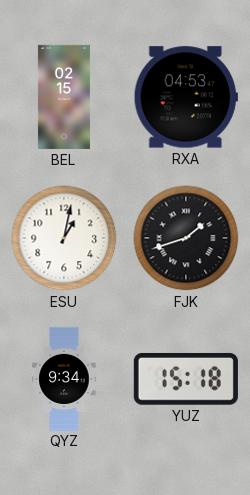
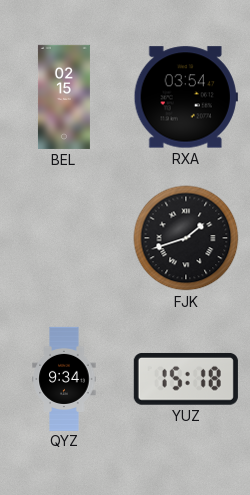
RXA: 04:53 -> 03:54
ESU: 1:02 -> none
